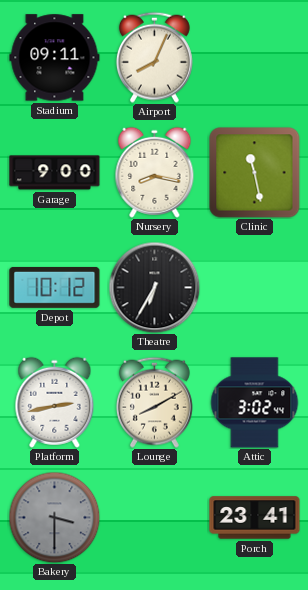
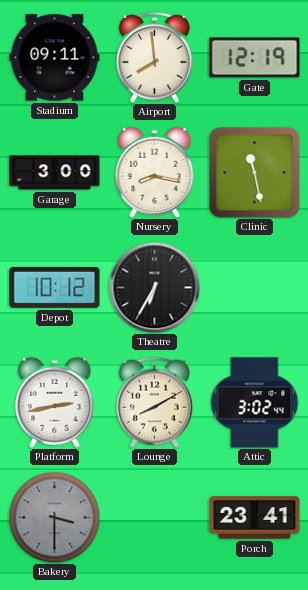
Airport: 8:04 -> 7:59
Gate: none -> 12:19
Garage: 9:00 -> 3:00
